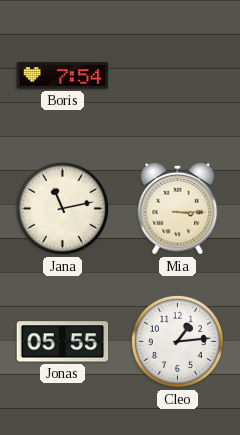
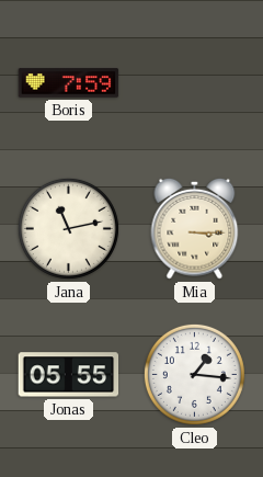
Boris: 7:54 -> 7:59
Cleo: 1:14 -> 1:16
